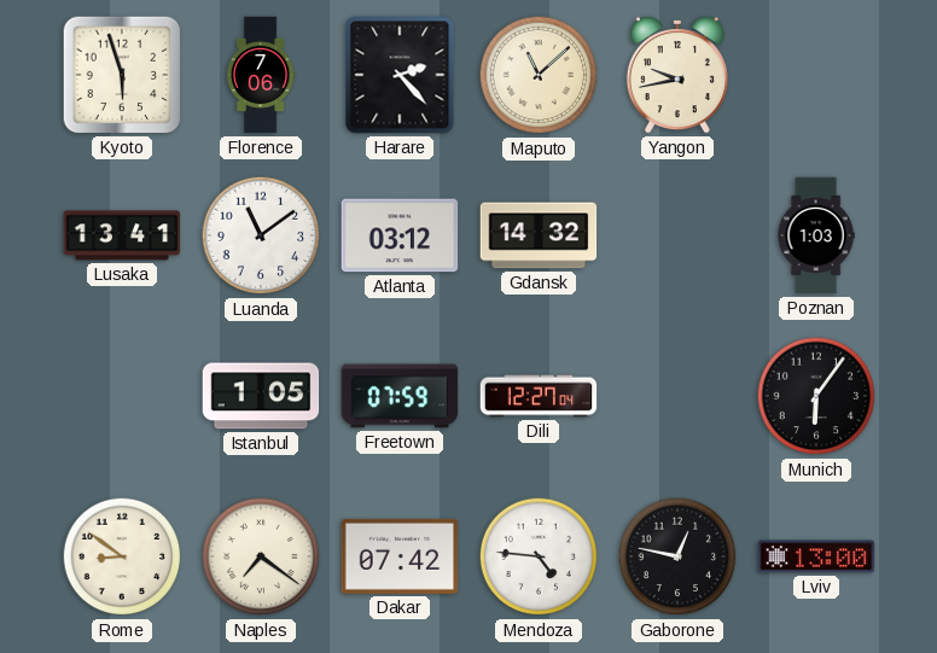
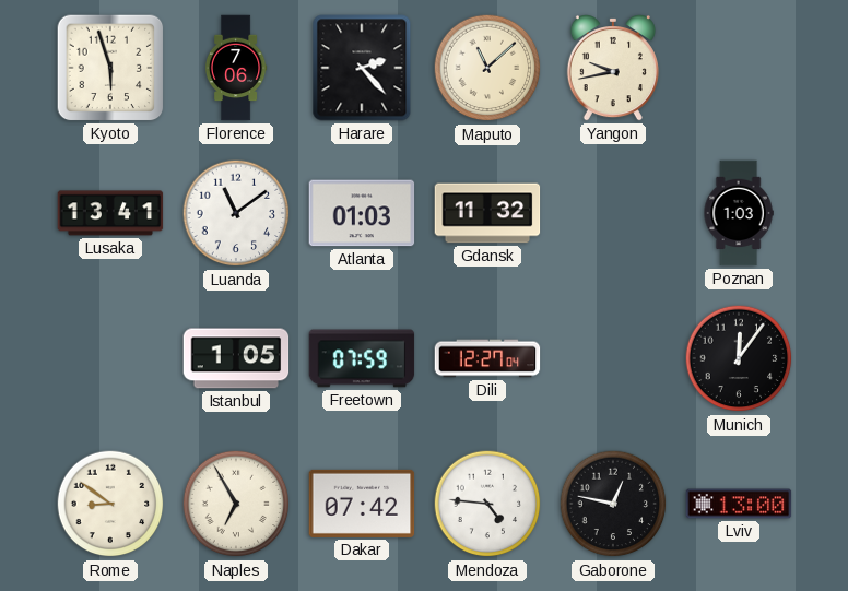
Atlanta: 03:12 -> 01:03
Gdansk: 14:32 -> 11:32
Munich: 6:06 -> 12:06
Naples: 7:21 -> 6:55
